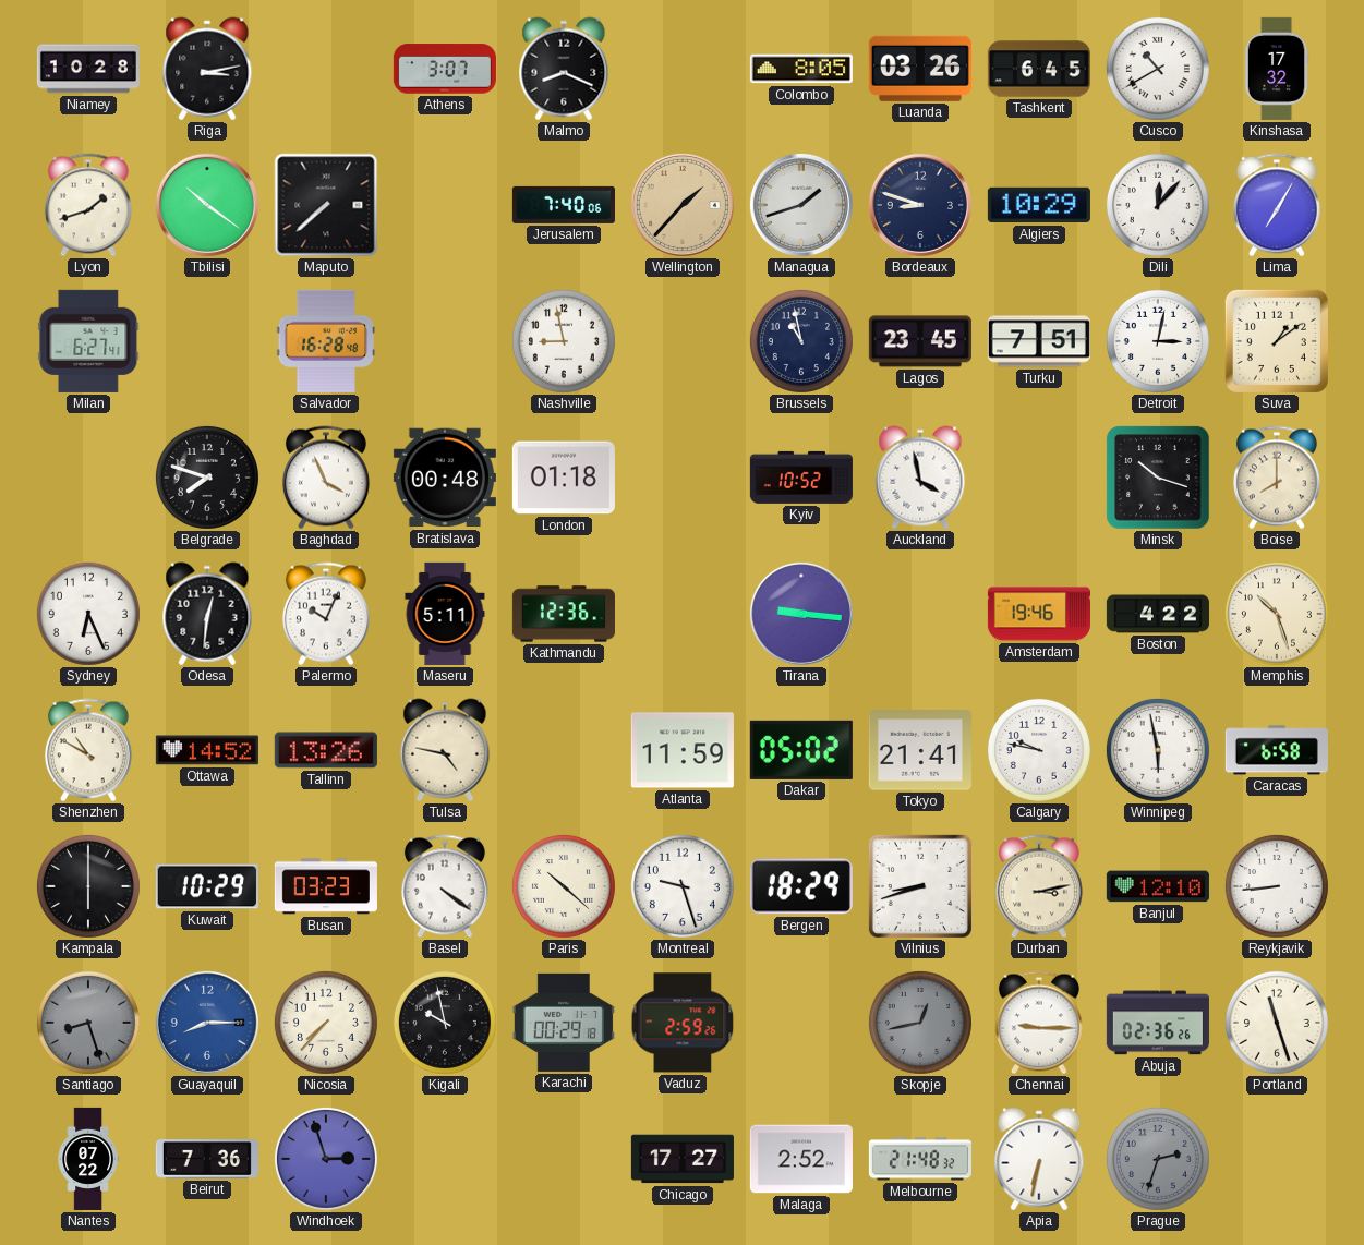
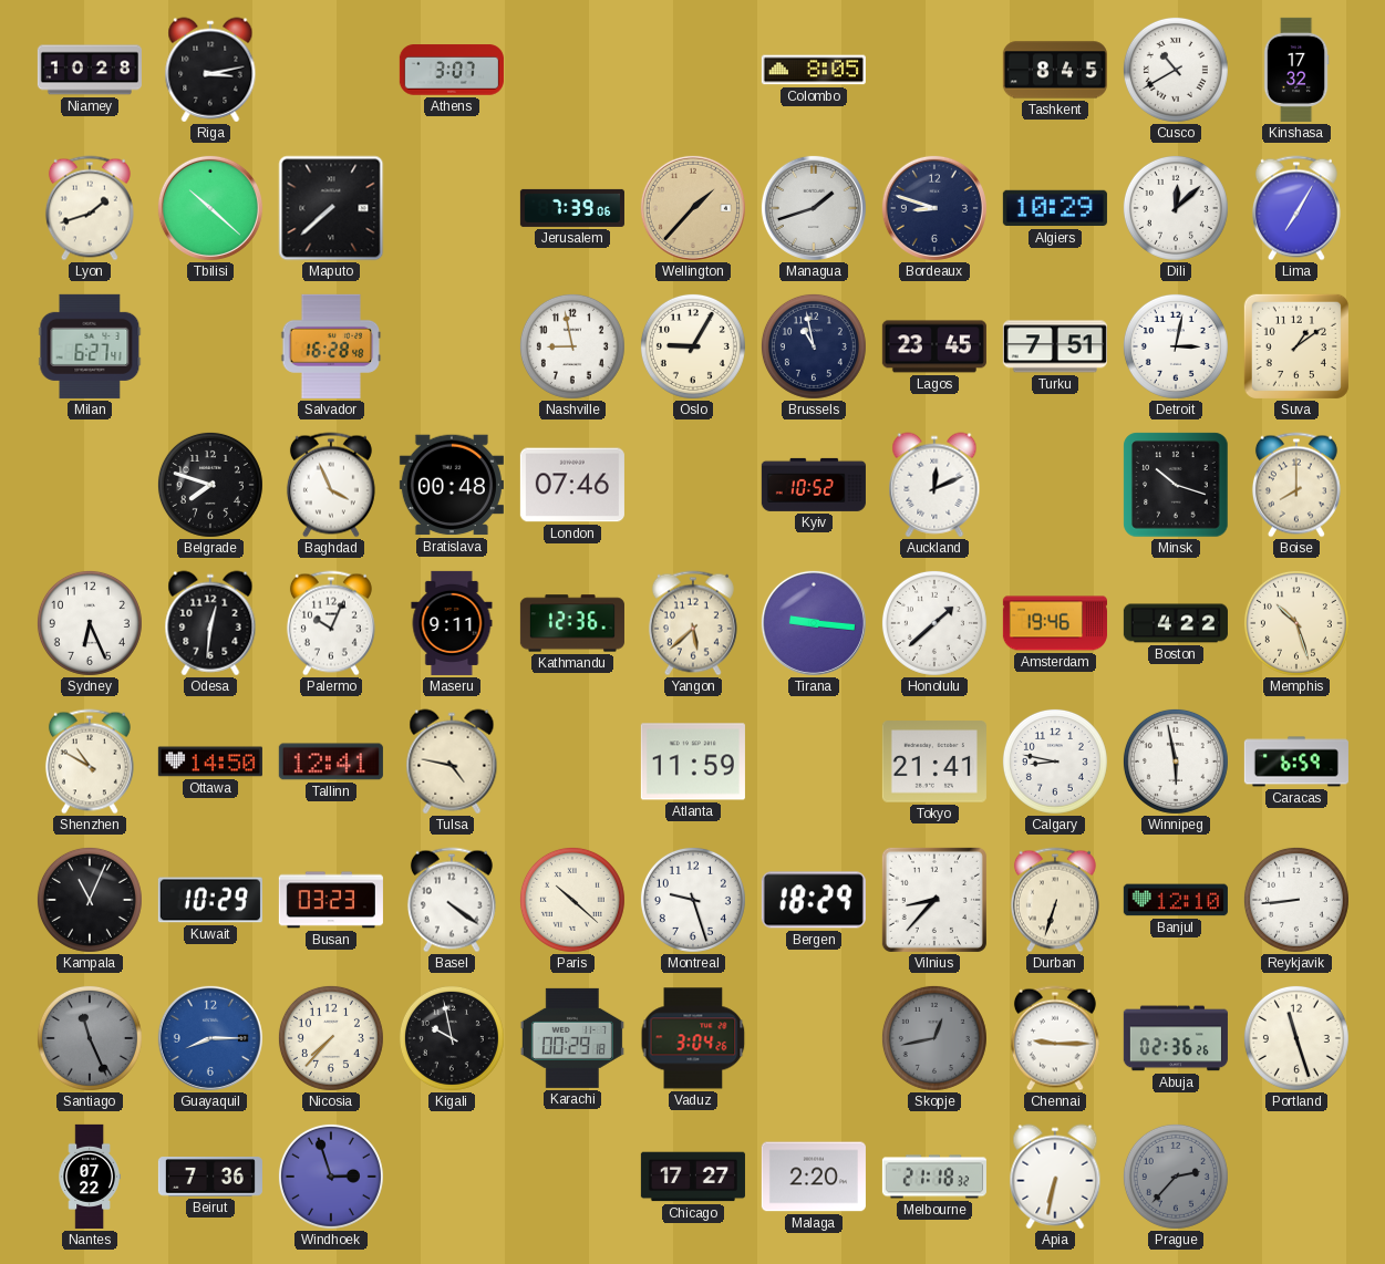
Malmo: 8:19 -> none
Luanda: 03:26 -> none
Tashkent: 6:45 -> 8:45
Tbilisi: 10:21 -> 10:22
Jerusalem: 7:40 -> 7:39
Dili: 12:07 -> 12:08
Oslo: none -> 9:05
London: 01:18 -> 07:46
Auckland: 3:58 -> 12:11
Maseru: 5:11 -> 9:11
Yangon: none -> 5:38
Honolulu: none -> 1:38
Ottawa: 14:52 -> 14:50
Tallinn: 13:26 -> 12:41
Dakar: 05:02 -> none
Calgary: 9:47 -> 8:47
Caracas: 6:58 -> 6:59
Kampala: 6:00 -> 11:04
Vilnius: 8:42 -> 8:37
Durban: 3:13 -> 6:33
Santiago: 8:27 -> 11:26
Vaduz: 2:59 -> 3:04
Malaga: 2:52 -> 2:20
Melbourne: 21:48 -> 21:18
Prague: 2:33 -> 2:37
